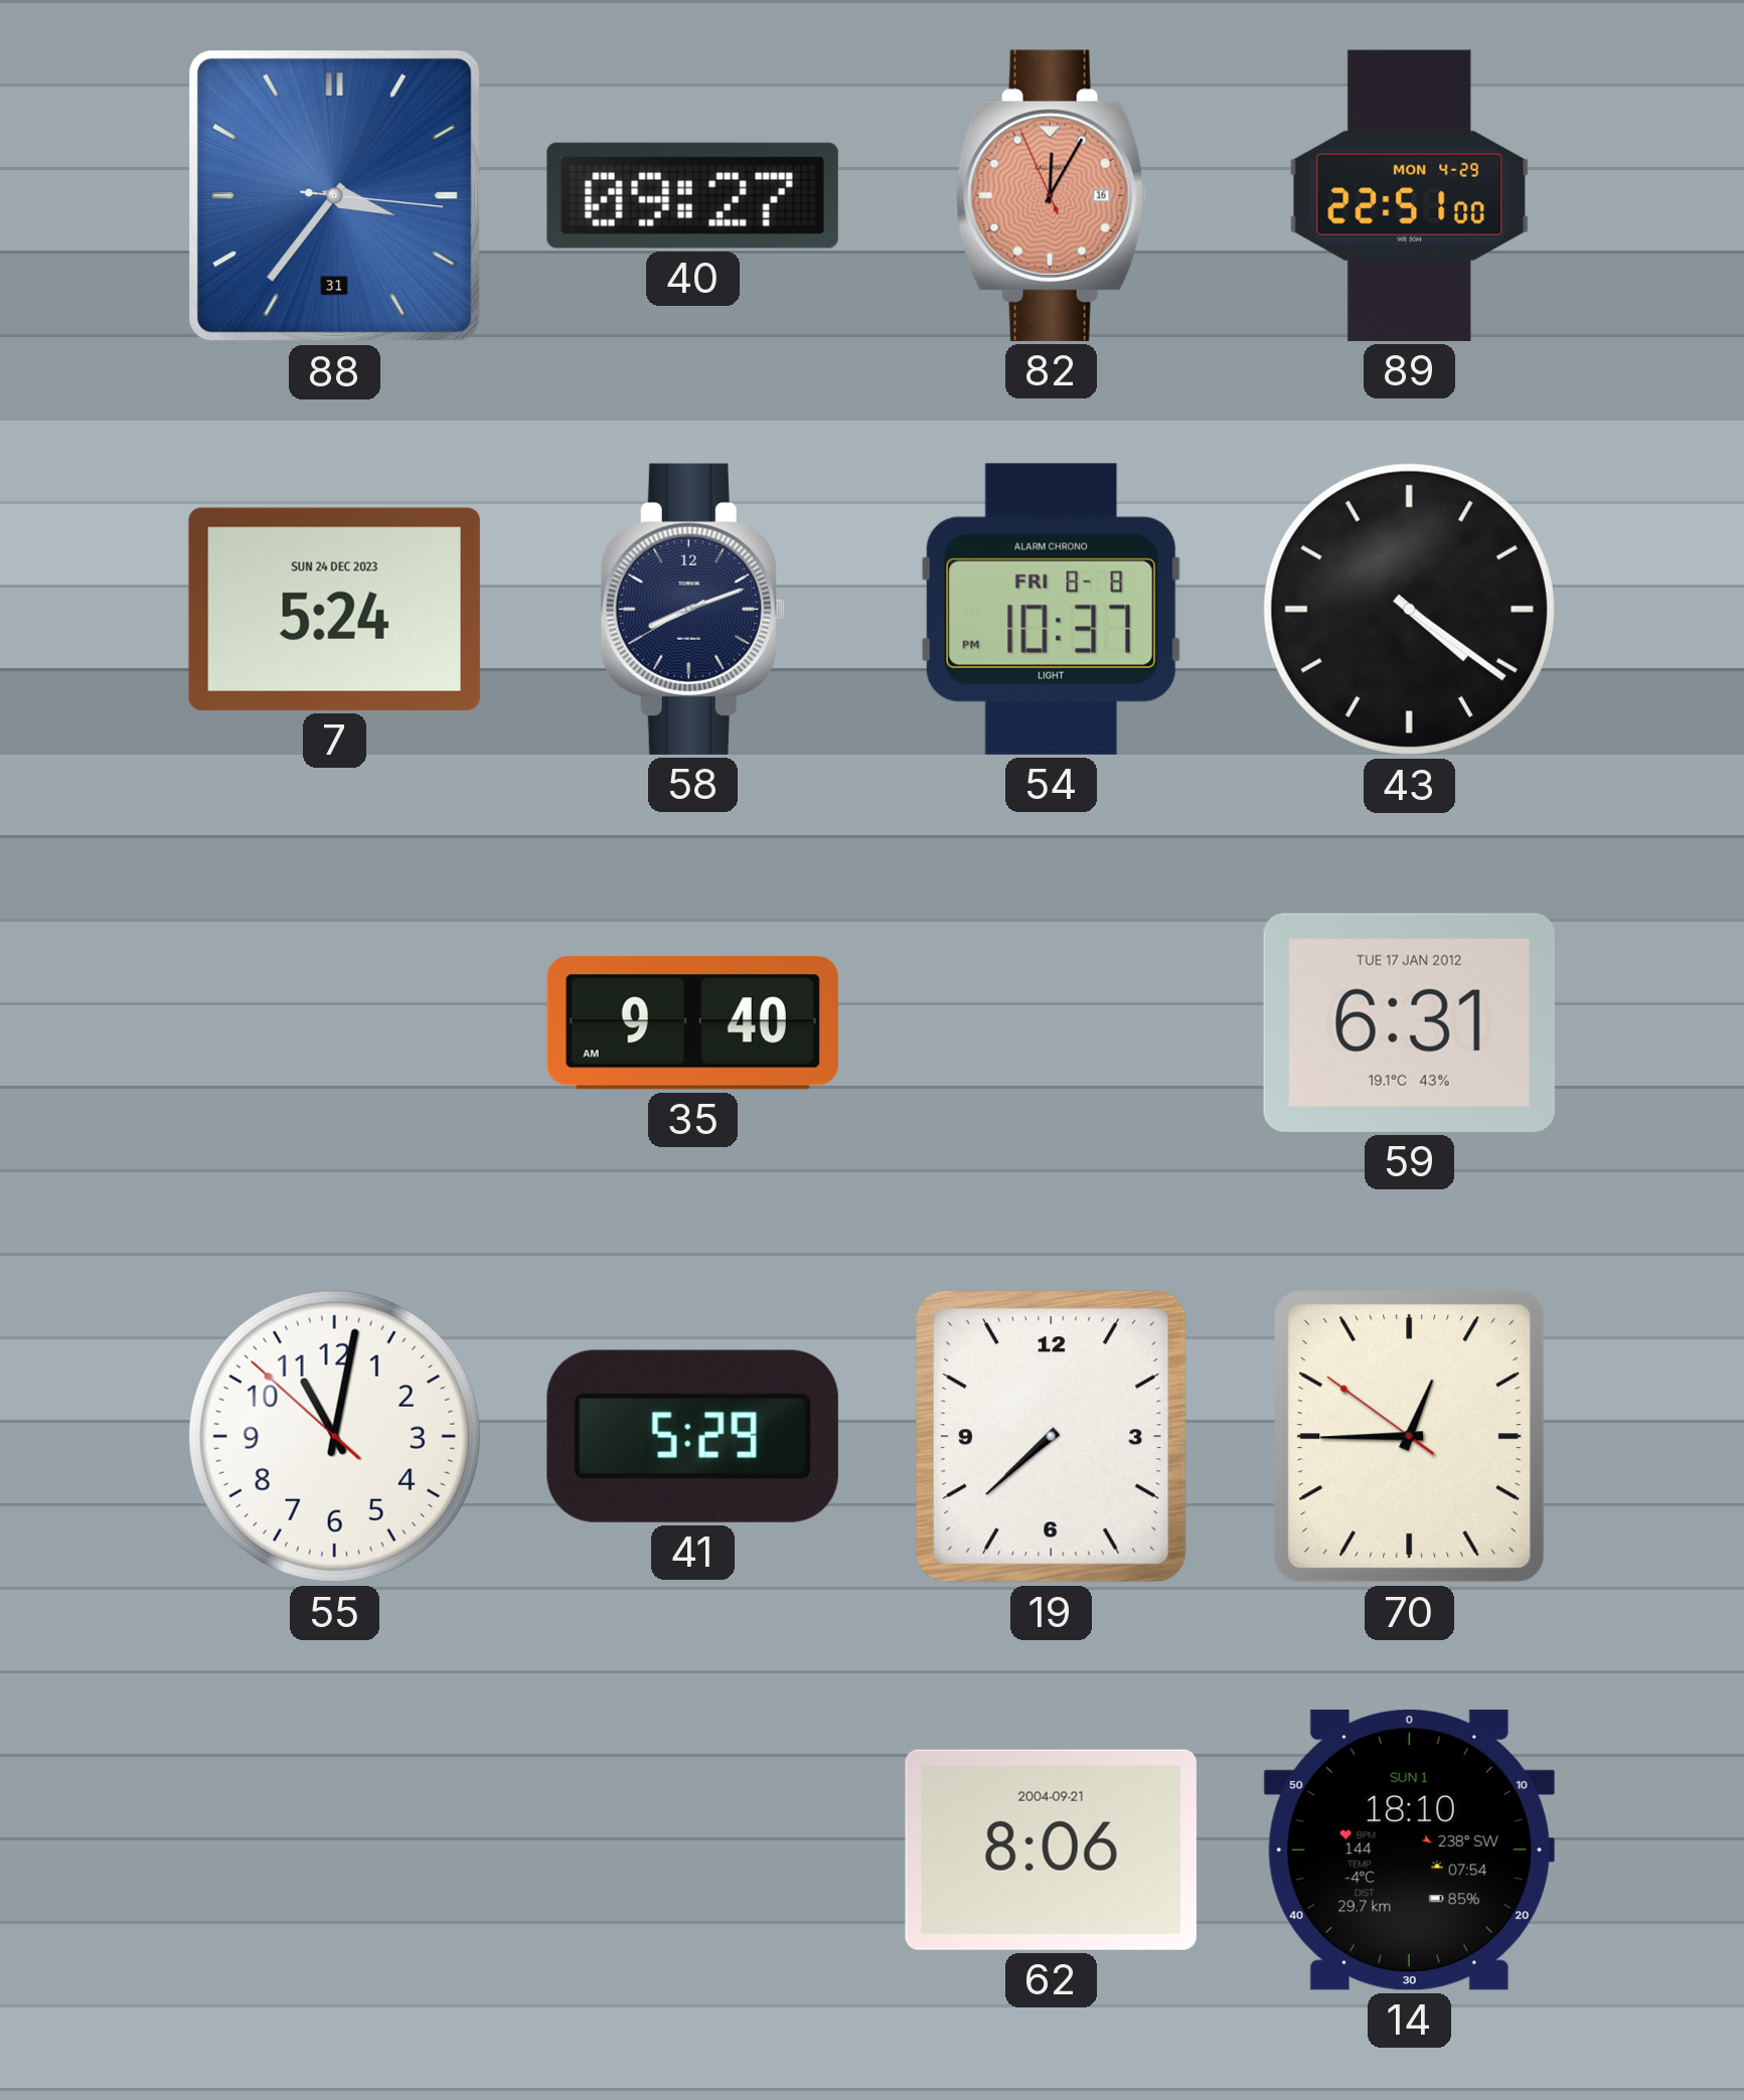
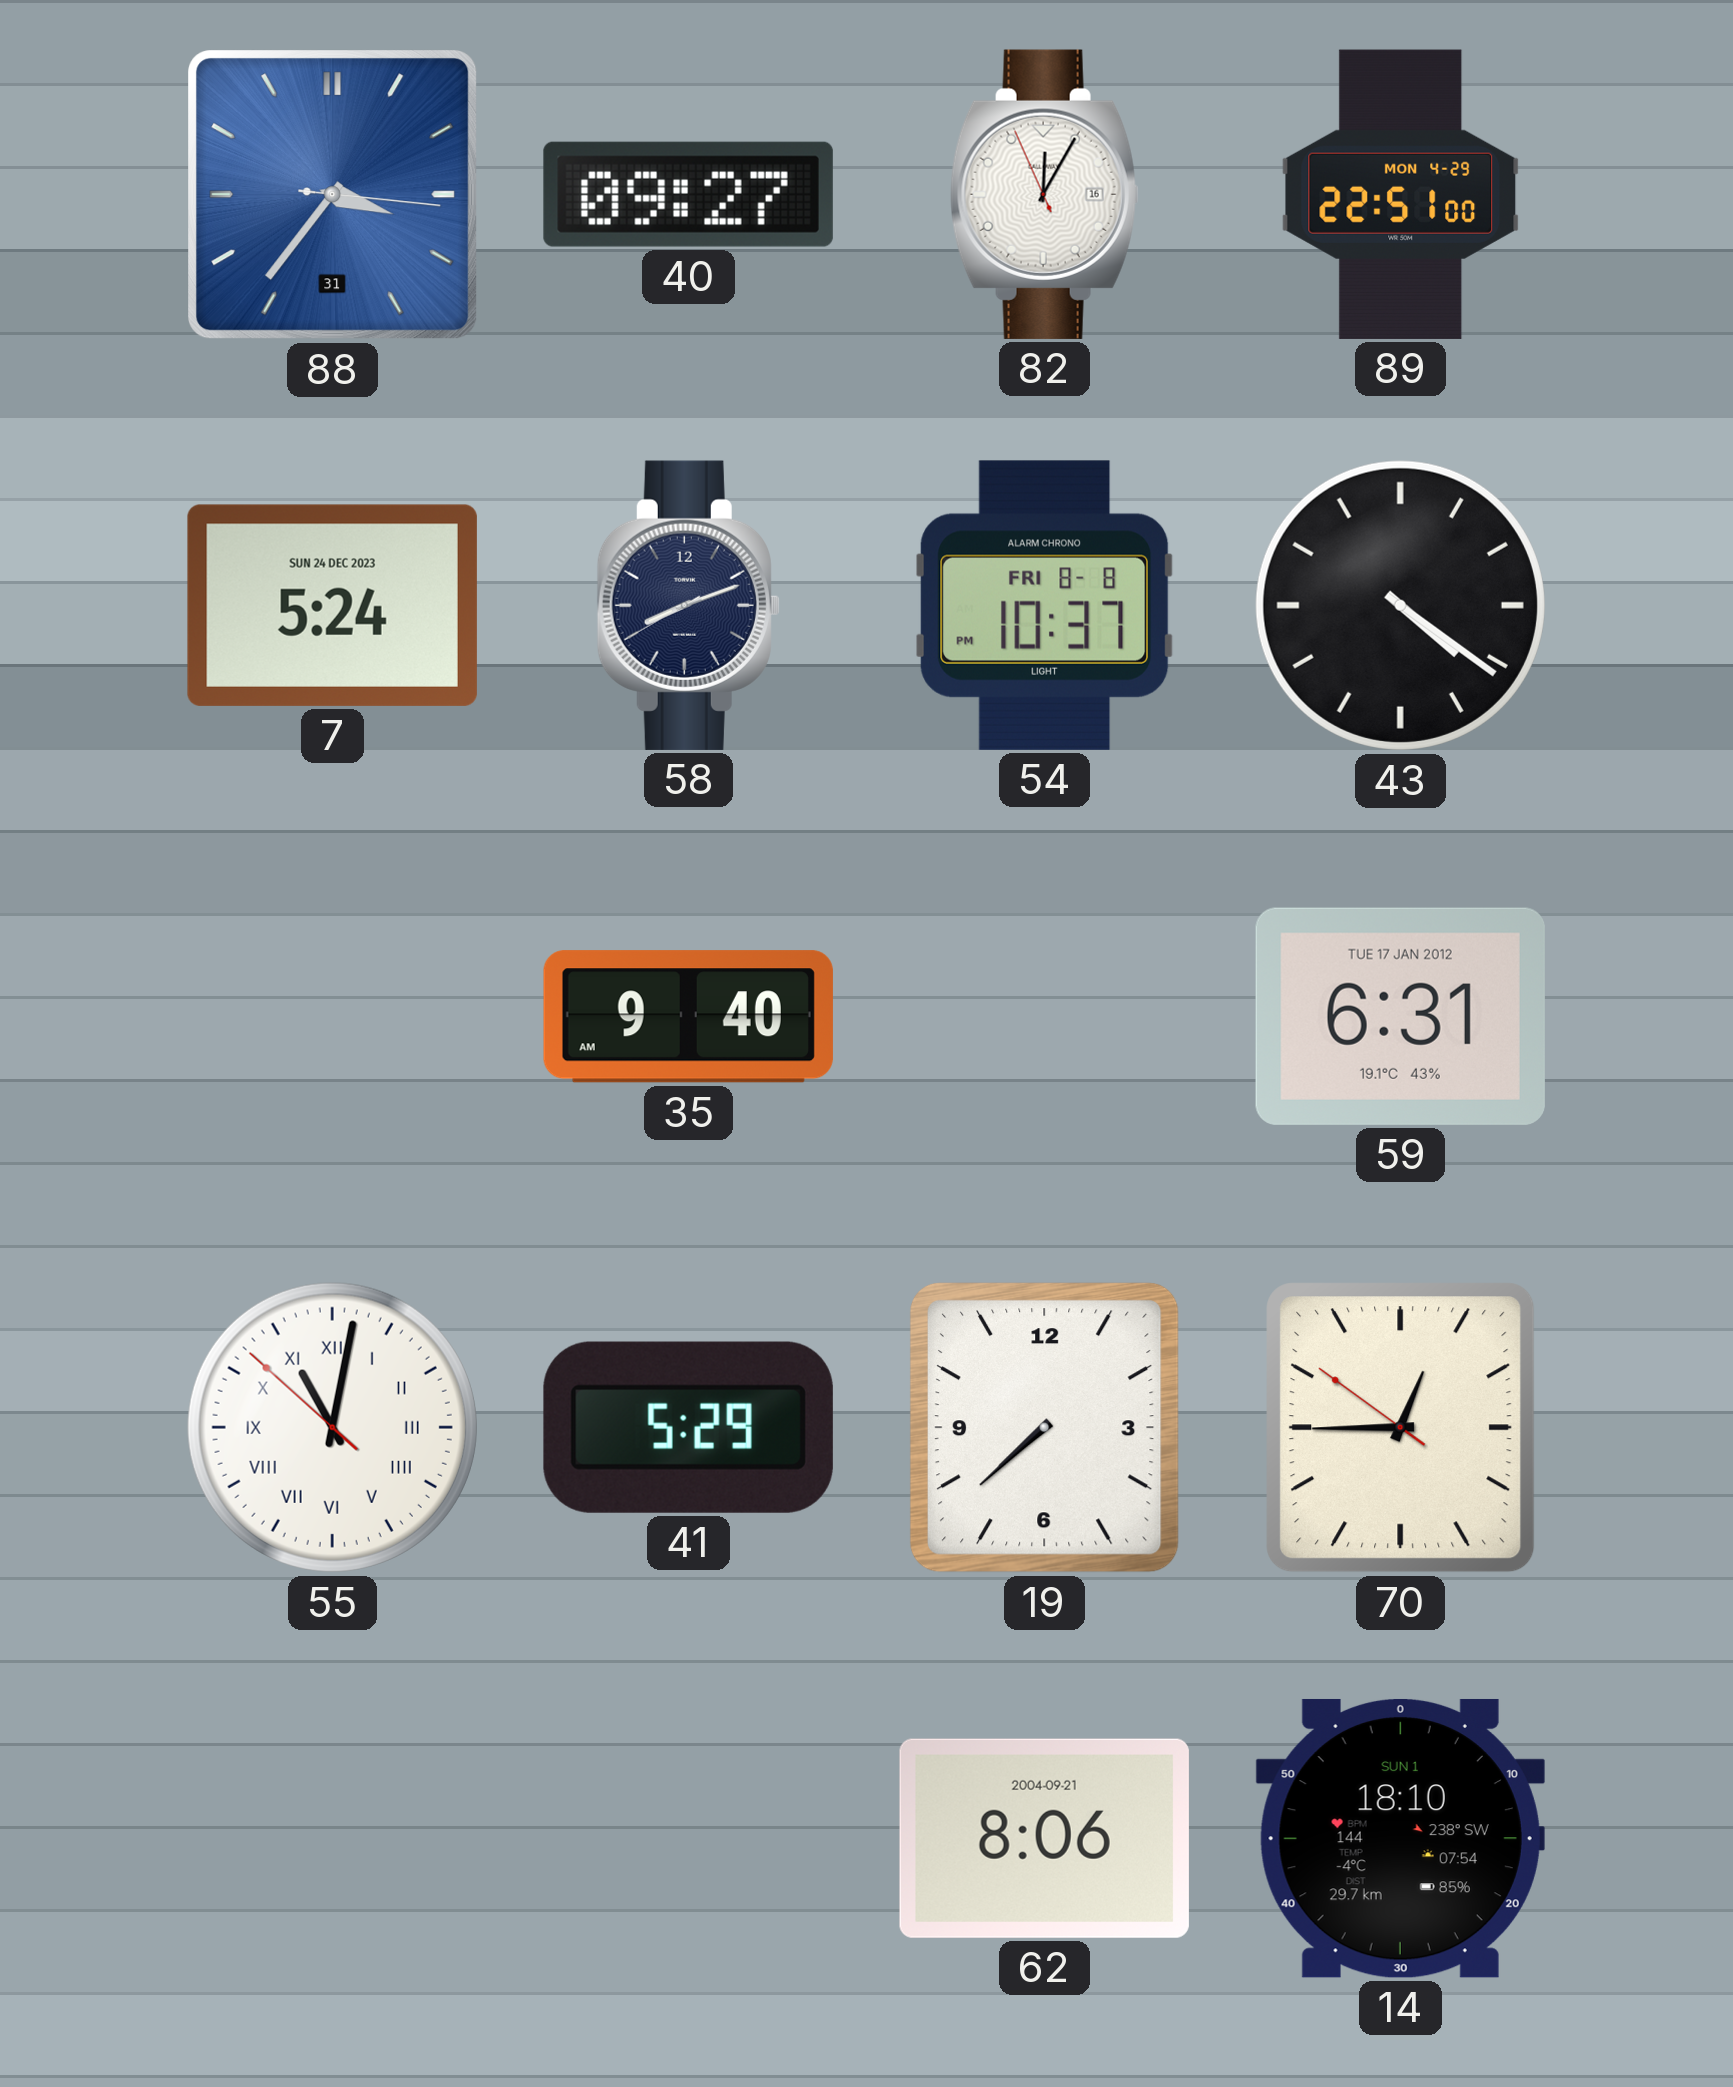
82 dial: salmon -> white
55 numerals: Arabic -> Roman
